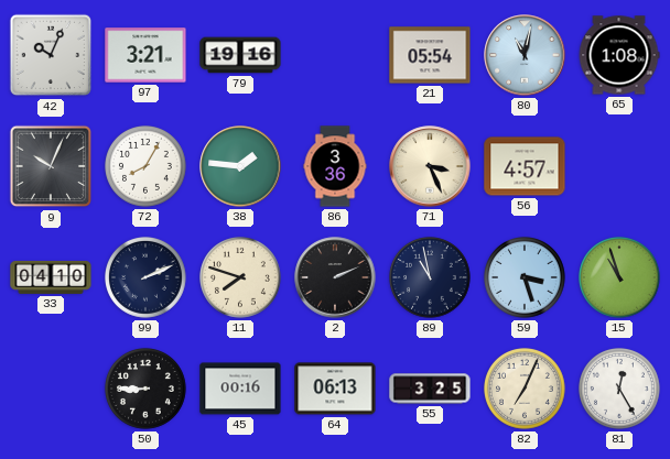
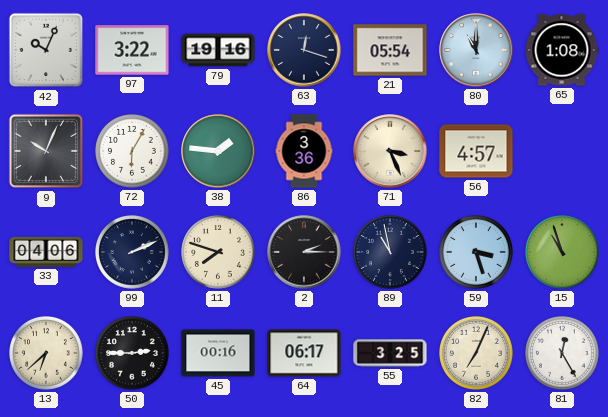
97: 3:21 -> 3:22
63: none -> 12:18
80: 11:02 -> 11:00
72: 8:05 -> 6:05
33: 04:10 -> 04:06
2: 2:11 -> 2:15
13: none -> 6:38
50: 8:45 -> 2:45
64: 06:13 -> 06:17
